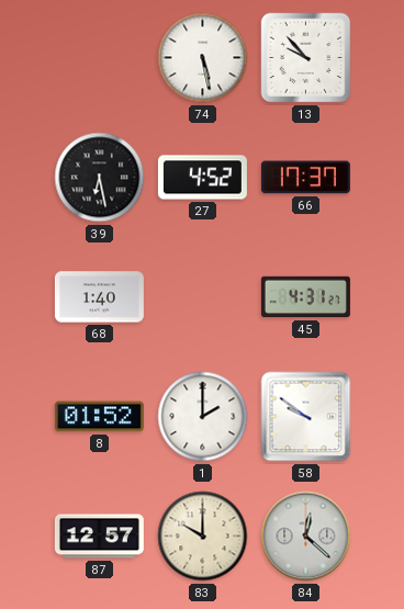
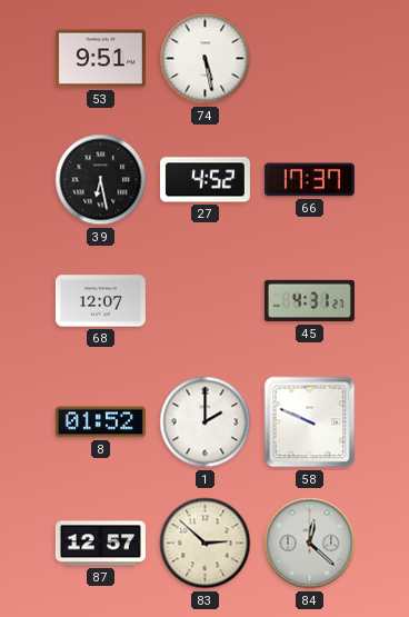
53: none -> 9:51
13: 9:53 -> none
68: 1:40 -> 12:07
58: 9:51 -> 9:49
83: 10:00 -> 2:52
